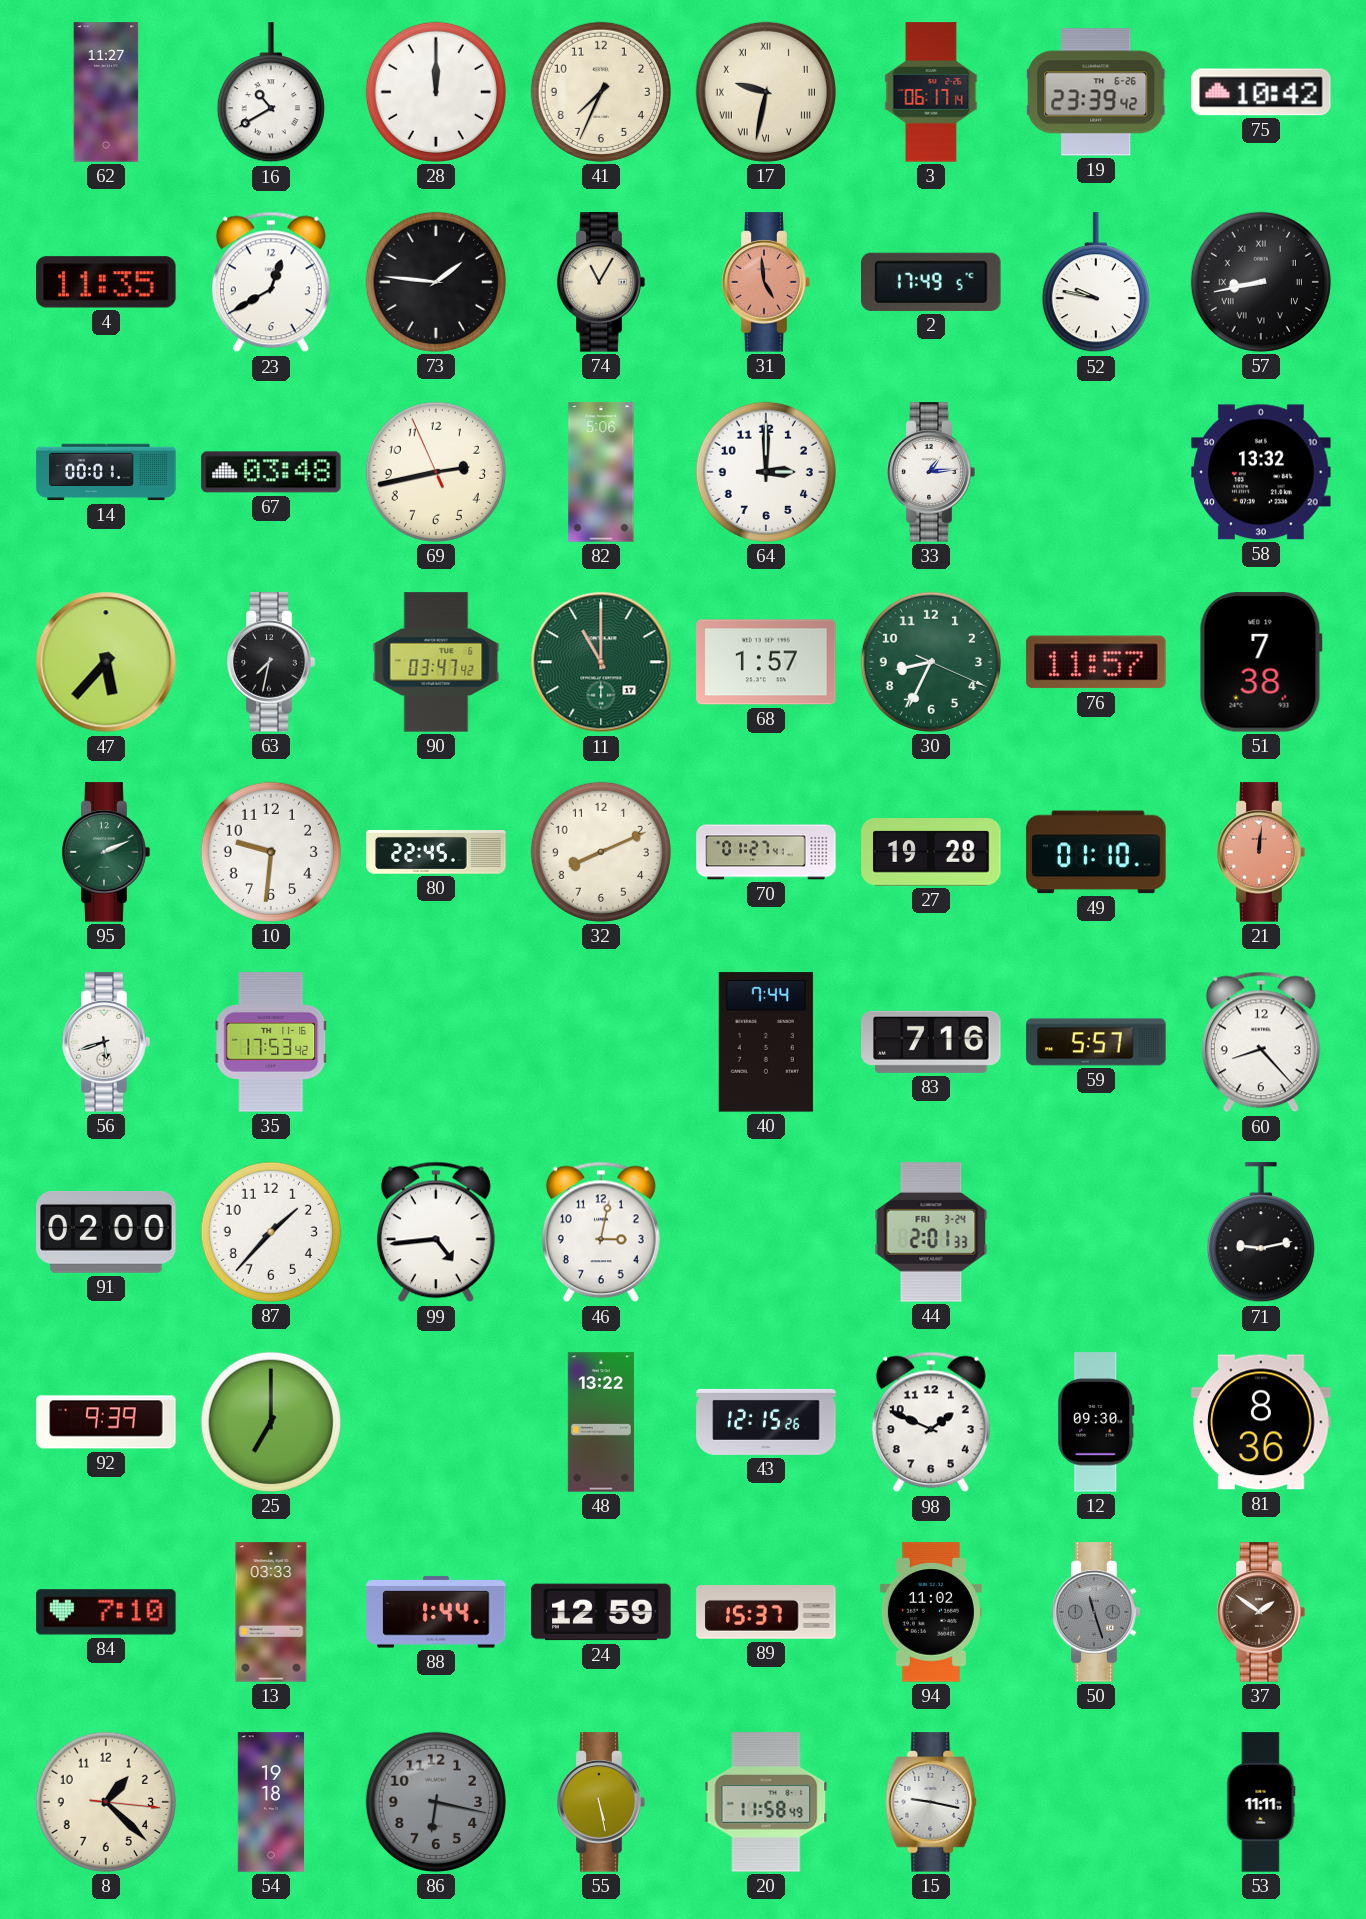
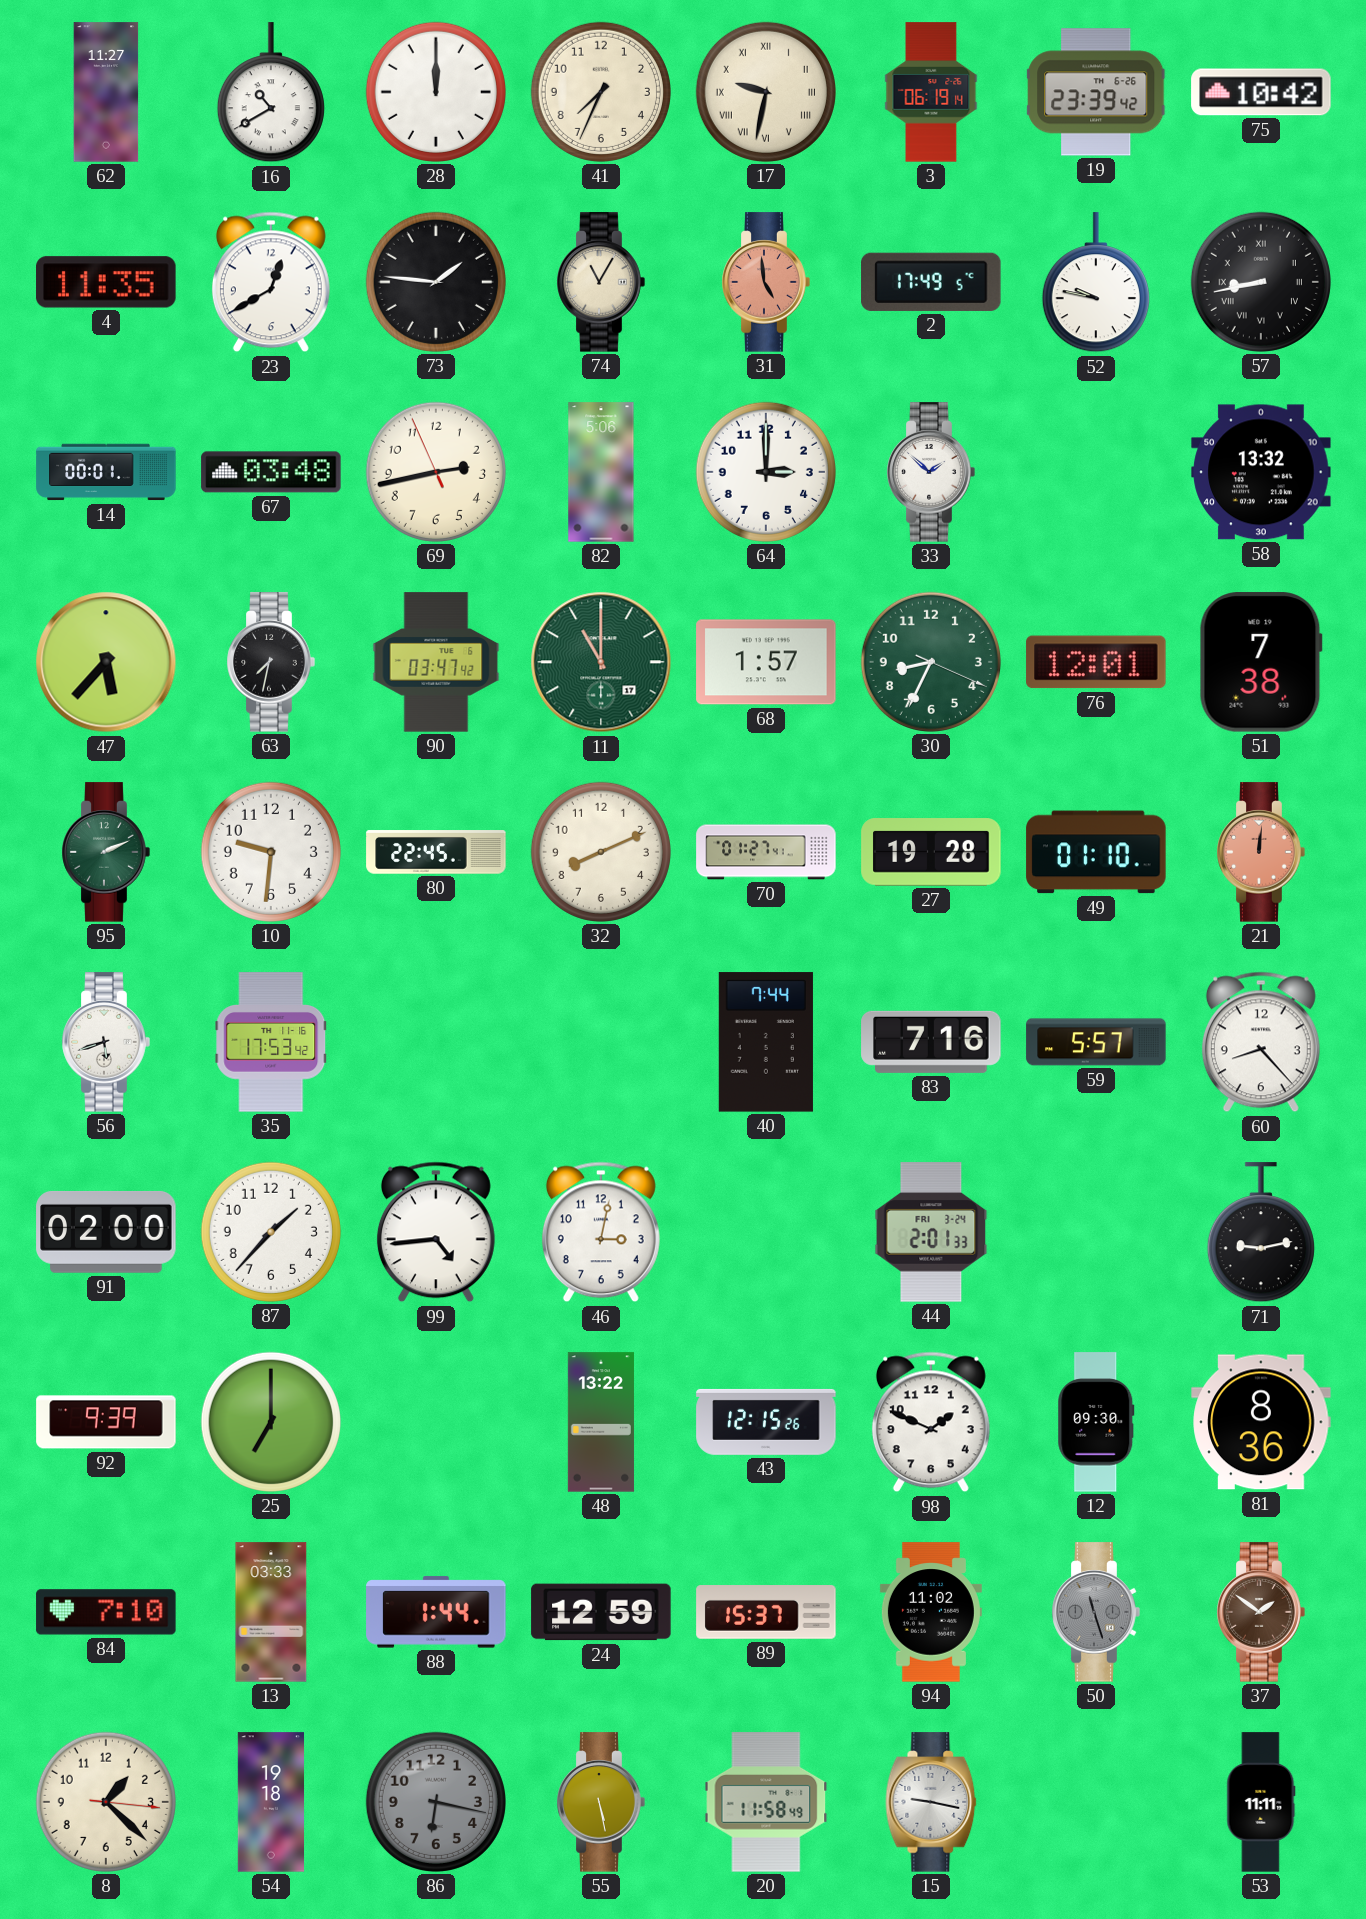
3: 06:17 -> 06:19
33: 1:14 -> 1:52
76: 11:57 -> 12:01
